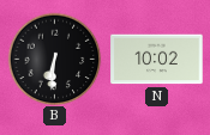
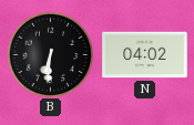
N: 10:02 -> 04:02
